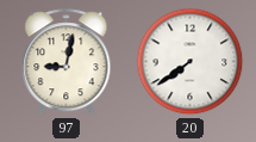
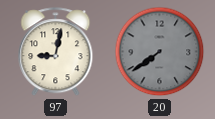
20 dial: white -> grey
